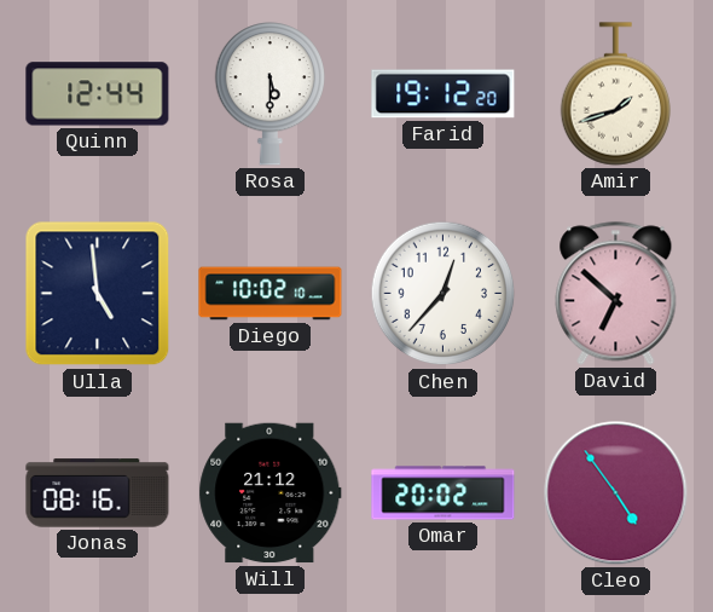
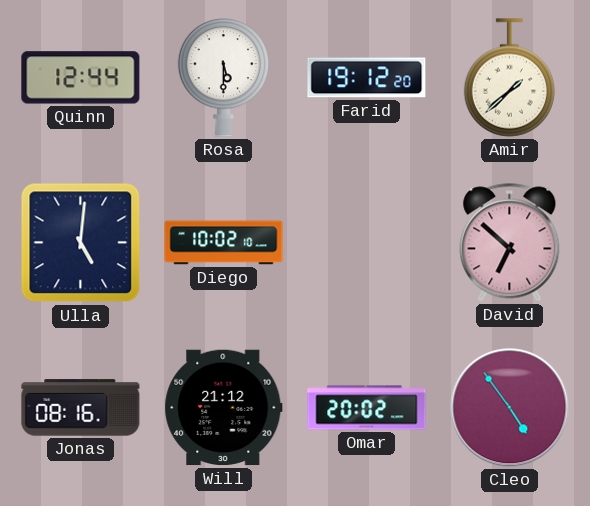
Amir: 1:42 -> 1:38
Ulla: 4:59 -> 5:01
Chen: 12:37 -> none
